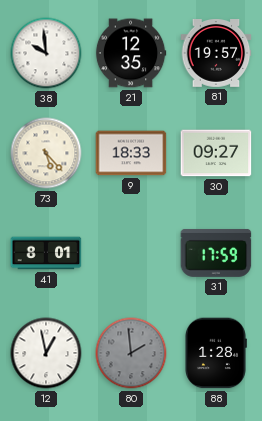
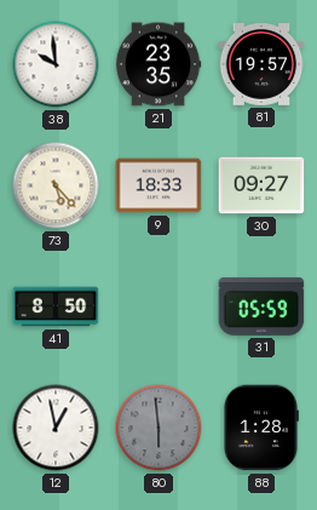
21: 12:35 -> 23:35
41: 8:01 -> 8:50
31: 17:59 -> 05:59
80: 1:59 -> 5:59
